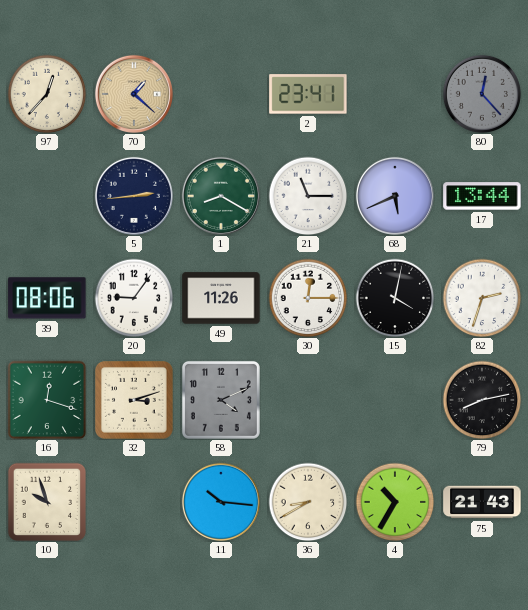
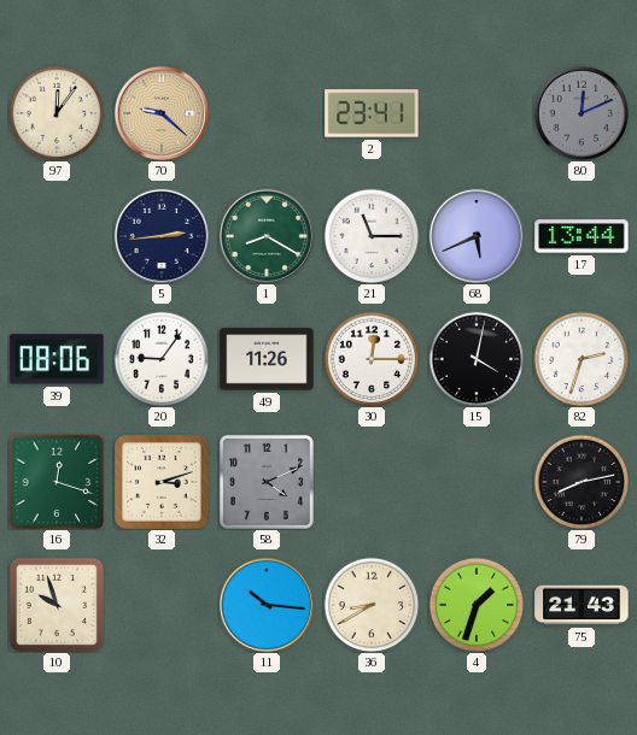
97: 12:37 -> 12:06
70: 1:22 -> 9:22
80: 12:23 -> 12:11
4: 10:35 -> 1:33
